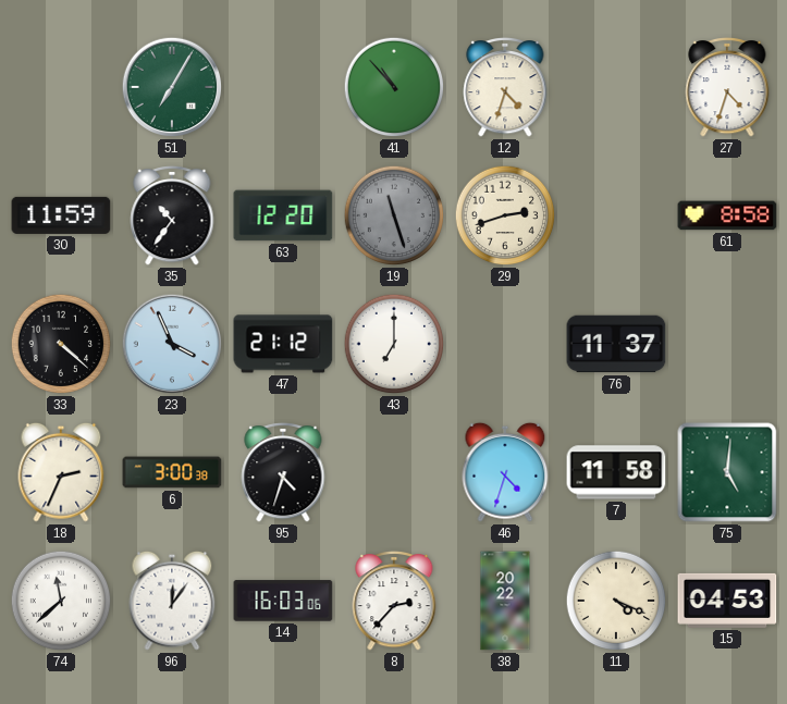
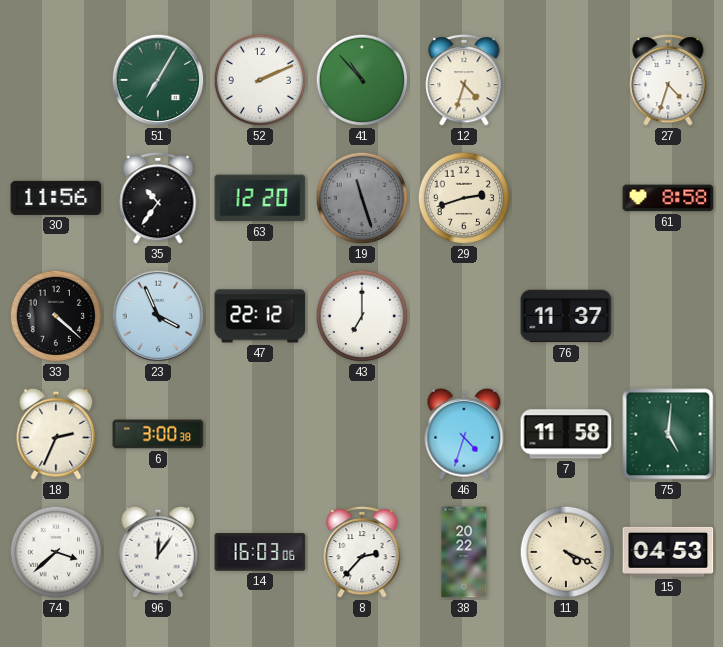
52: none -> 2:11
30: 11:59 -> 11:56
47: 21:12 -> 22:12
95: 4:33 -> none
74: 11:38 -> 3:38
